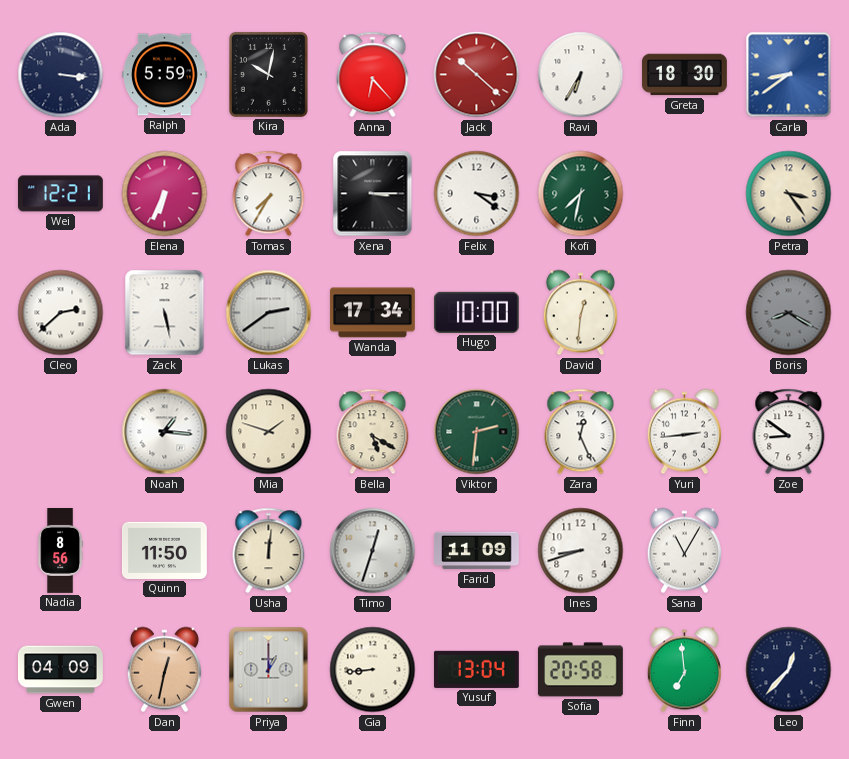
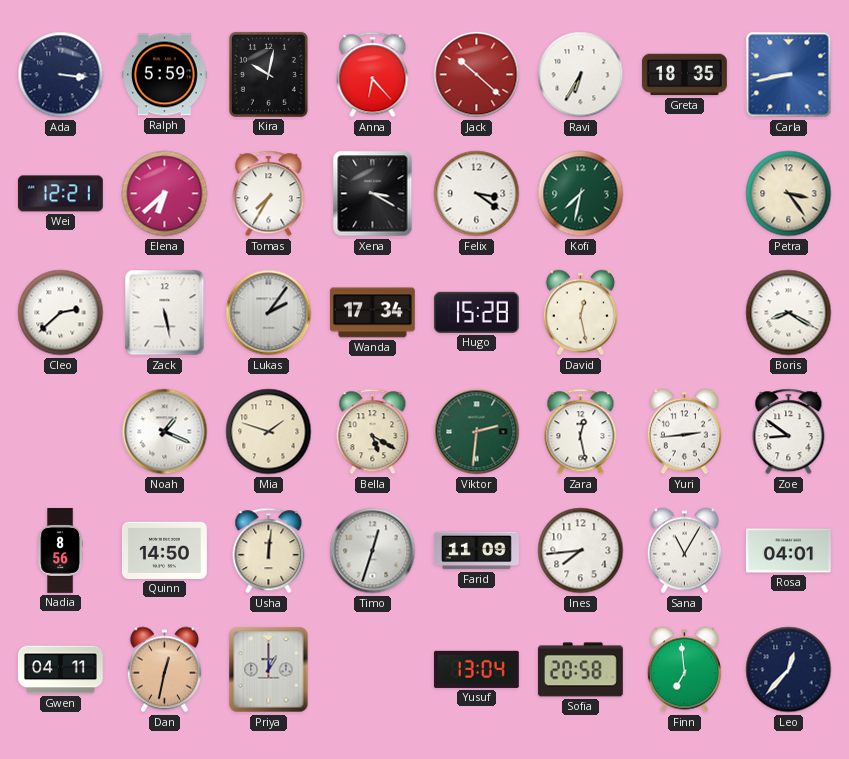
Greta: 18:30 -> 18:35
Carla: 8:39 -> 8:43
Elena: 6:34 -> 6:38
Xena: 3:15 -> 3:20
Lukas: 2:39 -> 2:06
Hugo: 10:00 -> 15:28
David: 12:31 -> 12:28
Boris dial: grey -> white
Noah: 1:16 -> 1:19
Zara: 12:26 -> 12:28
Quinn: 11:50 -> 14:50
Ines: 8:42 -> 7:44
Rosa: none -> 04:01
Gwen: 04:09 -> 04:11
Gia: 8:44 -> none
